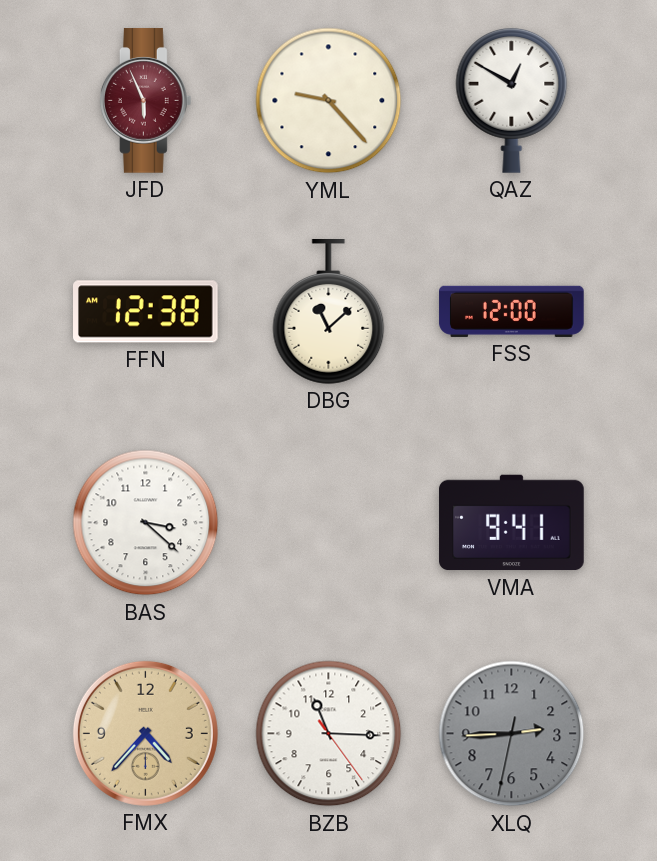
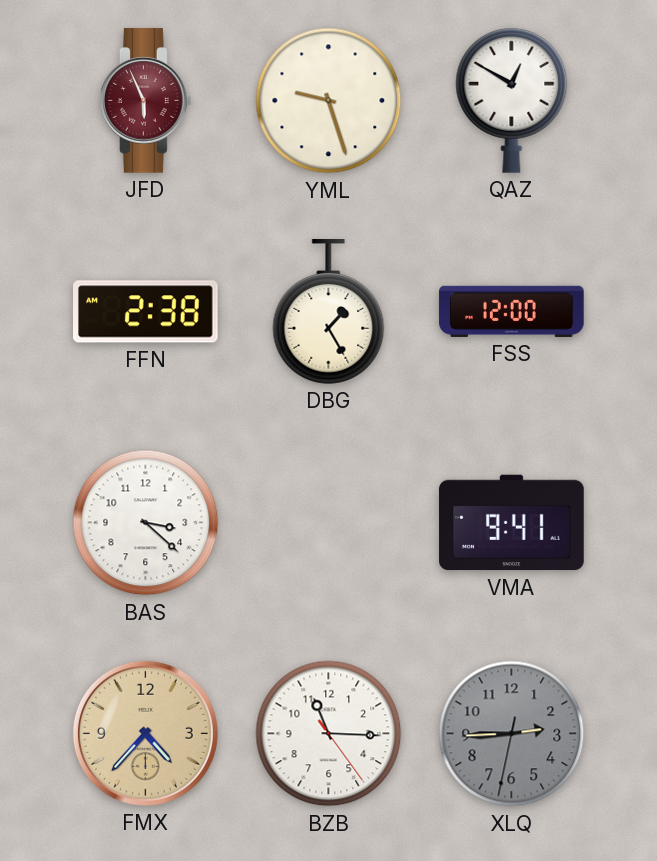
YML: 9:23 -> 9:27
FFN: 12:38 -> 2:38
DBG: 11:08 -> 1:25
